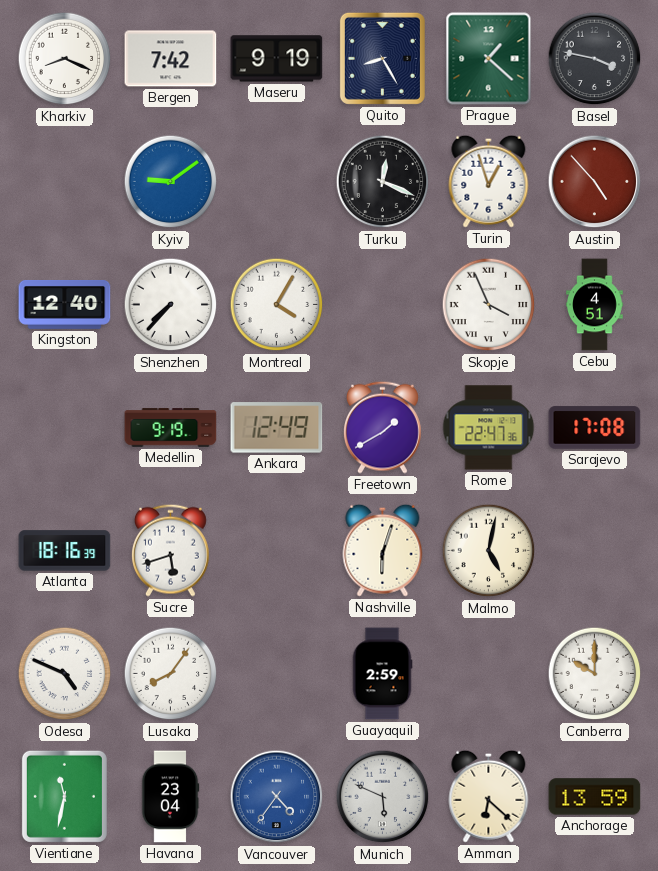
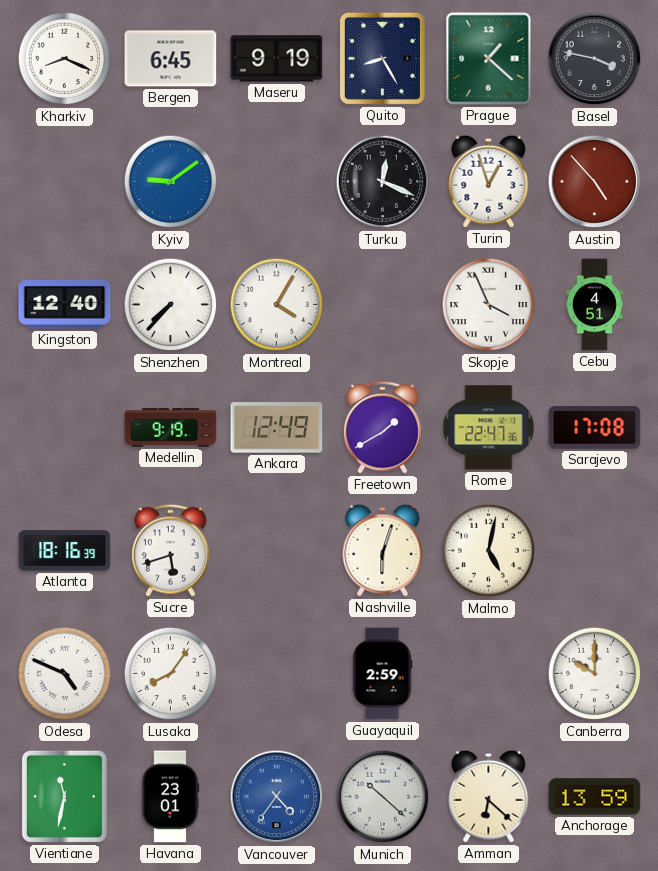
Bergen: 7:42 -> 6:45
Havana: 23:04 -> 23:01
Munich: 5:49 -> 10:22
